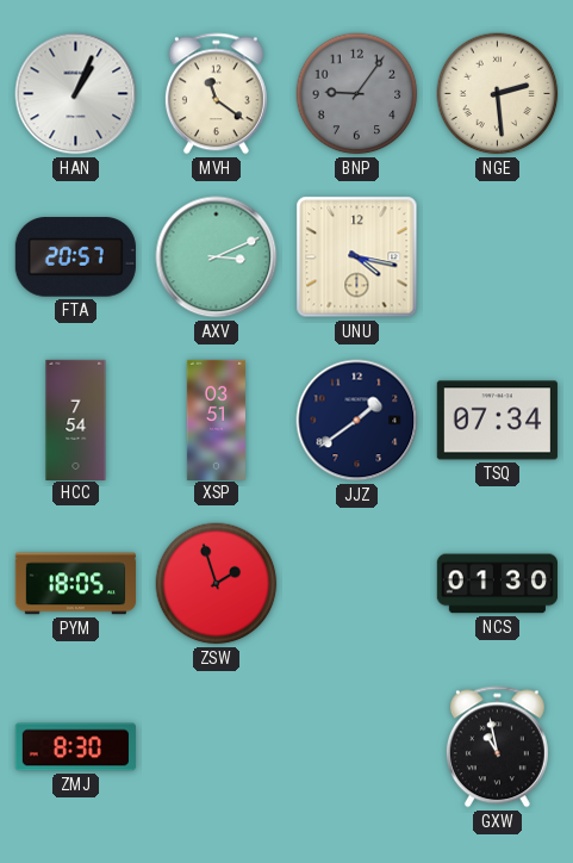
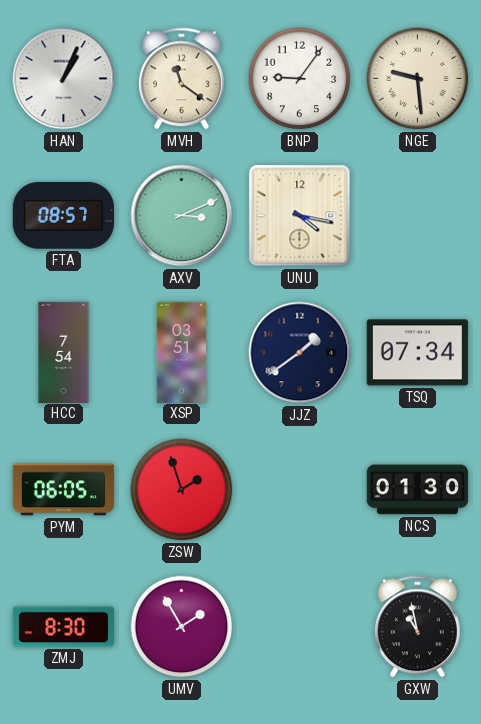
BNP dial: grey -> white
NGE: 2:29 -> 9:29
FTA: 20:57 -> 08:57
PYM: 18:05 -> 06:05
UMV: none -> 1:55
